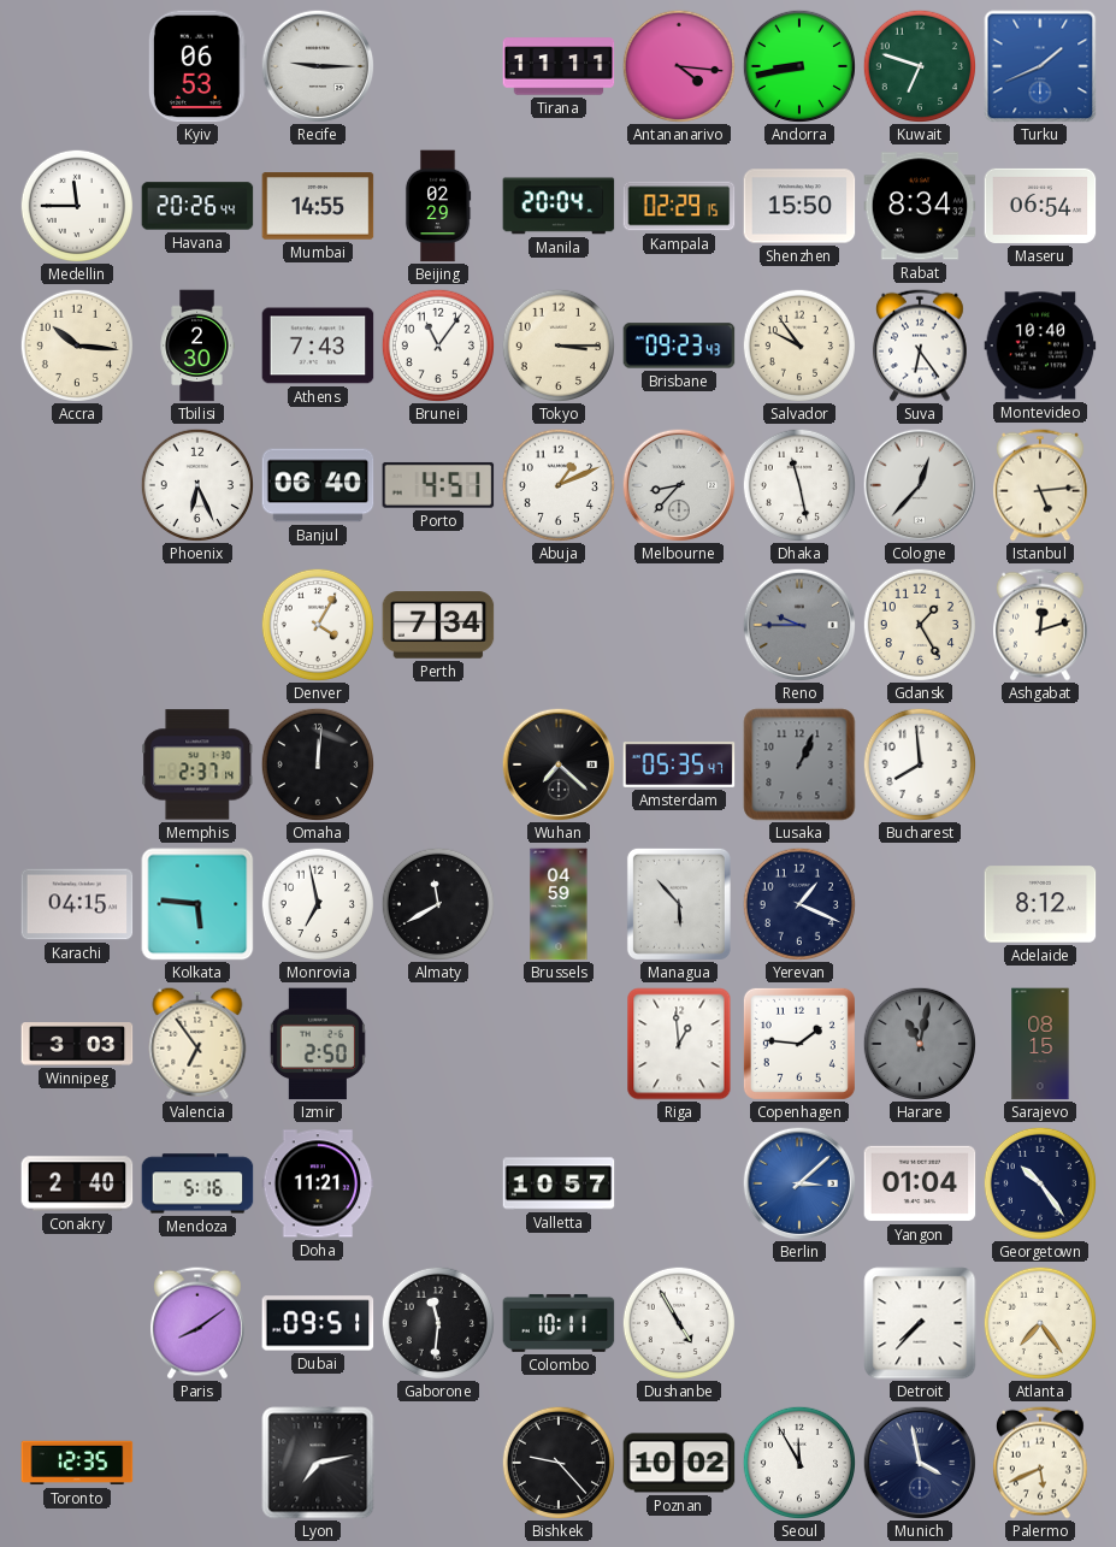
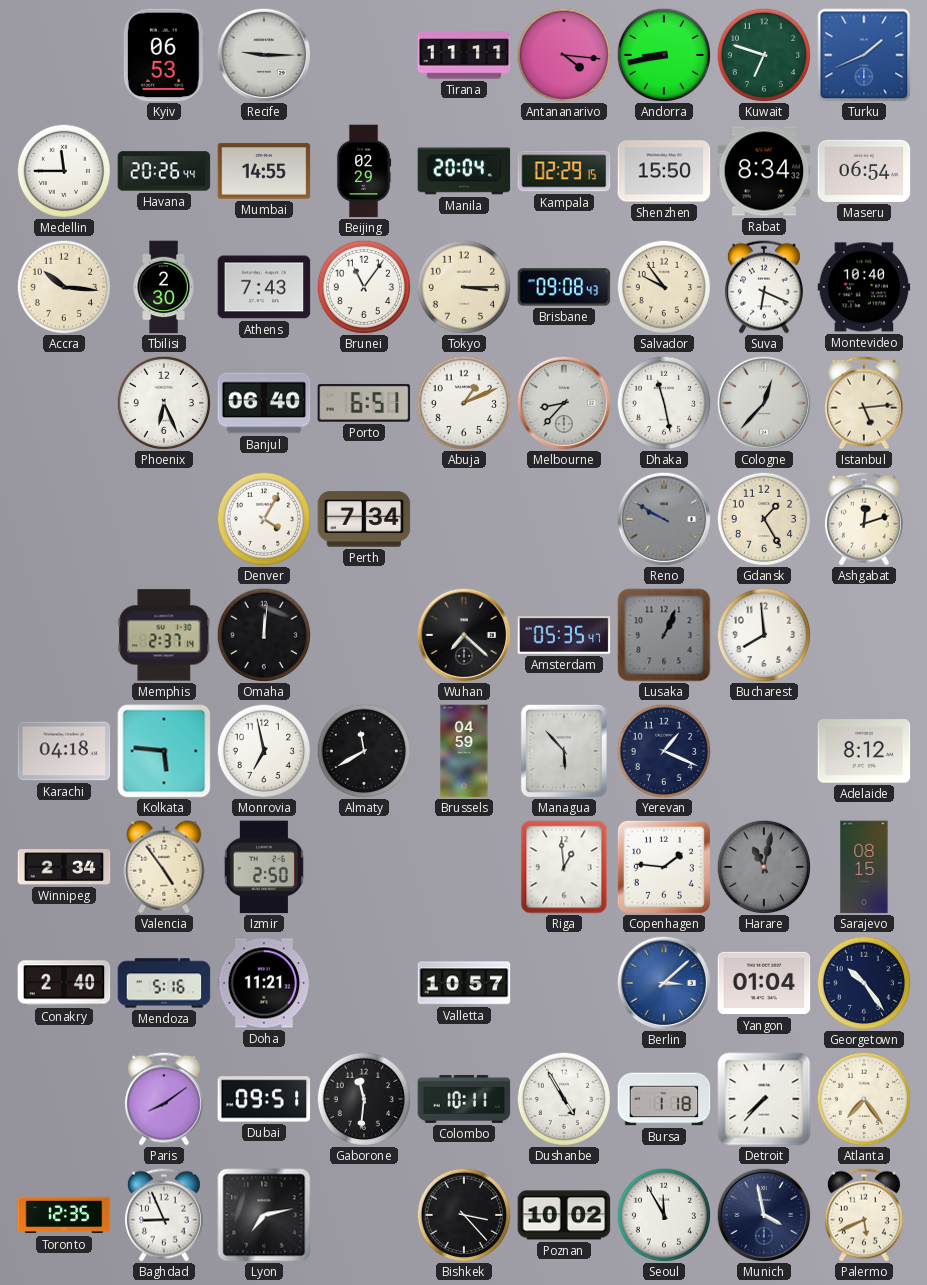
Brisbane: 09:23 -> 09:08
Suva: 6:24 -> 6:19
Porto: 4:51 -> 6:51
Reno: 9:45 -> 9:50
Karachi: 04:15 -> 04:18
Winnipeg: 3:03 -> 2:34
Valencia: 6:54 -> 4:54
Bursa: none -> 1:18
Baghdad: none -> 8:56
Bishkek: 9:23 -> 3:23
